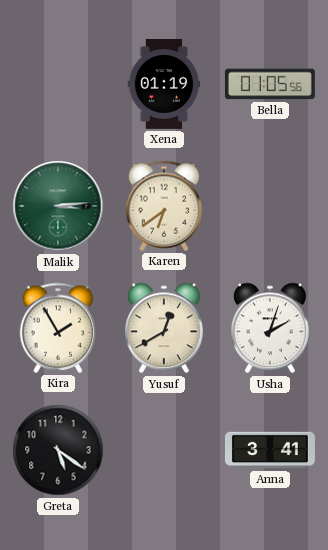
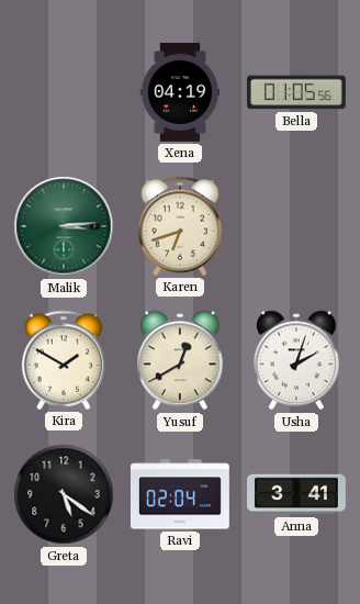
Xena: 01:19 -> 04:19
Karen: 6:39 -> 6:42
Kira: 1:55 -> 1:50
Ravi: none -> 02:04
